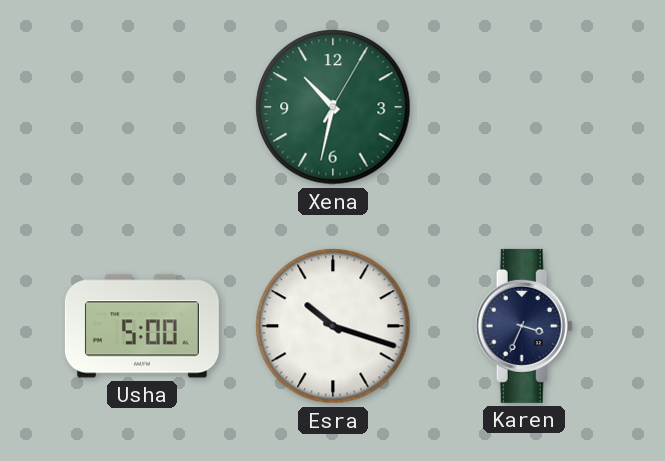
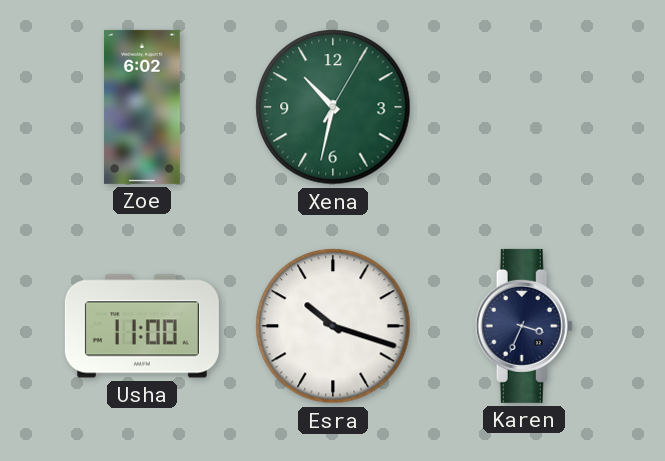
Zoe: none -> 6:02
Usha: 5:00 -> 11:00
